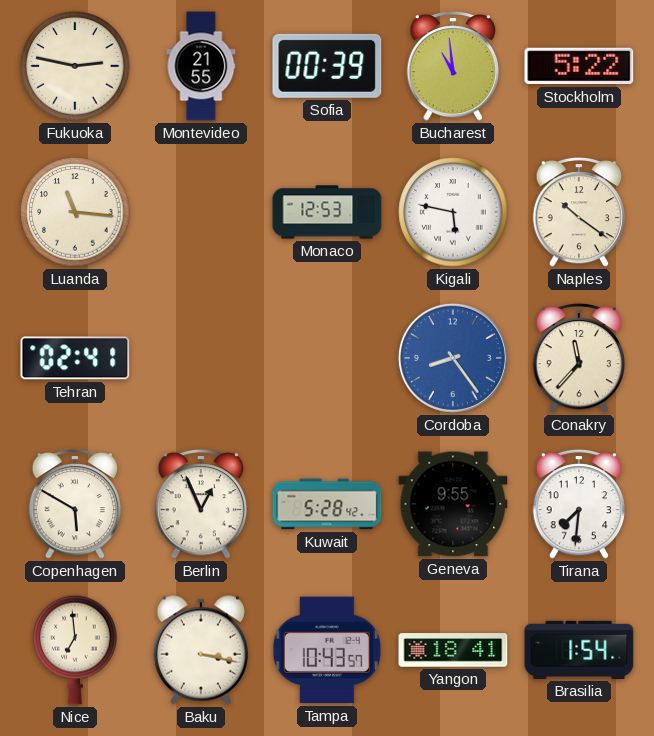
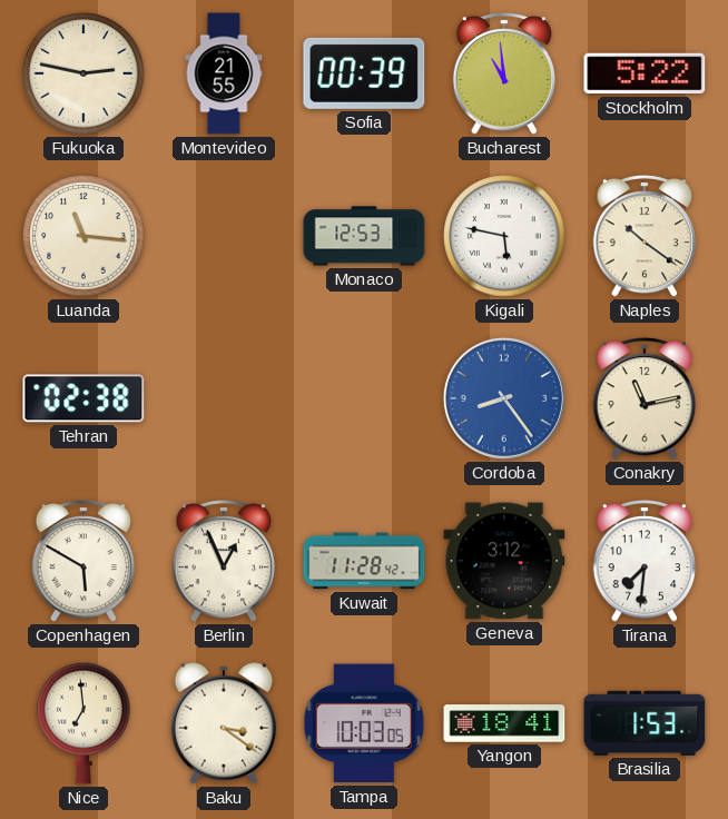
Tehran: 02:41 -> 02:38
Conakry: 11:37 -> 11:13
Kuwait: 5:28 -> 11:28
Geneva: 9:55 -> 3:12
Baku: 3:17 -> 3:21
Tampa: 10:43 -> 10:03
Brasilia: 1:54 -> 1:53
